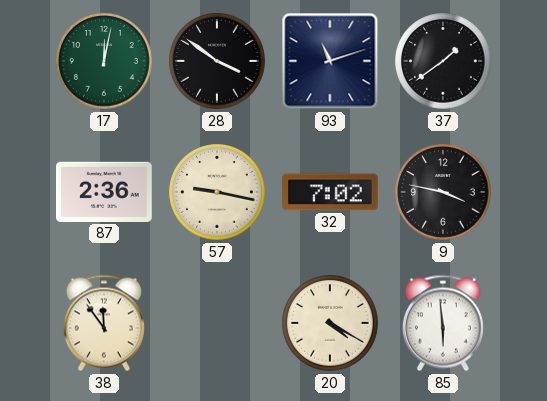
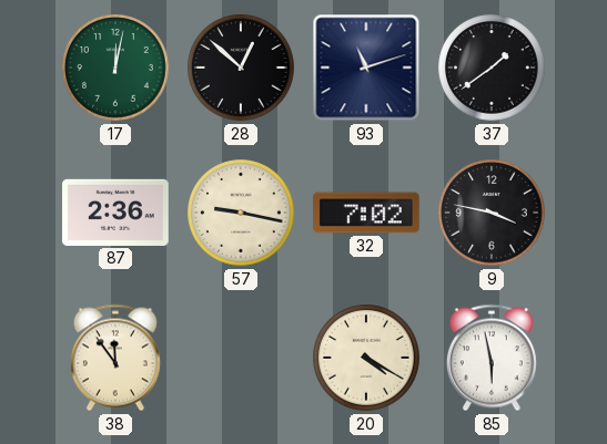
28: 3:51 -> 12:52
85: 5:59 -> 5:58
